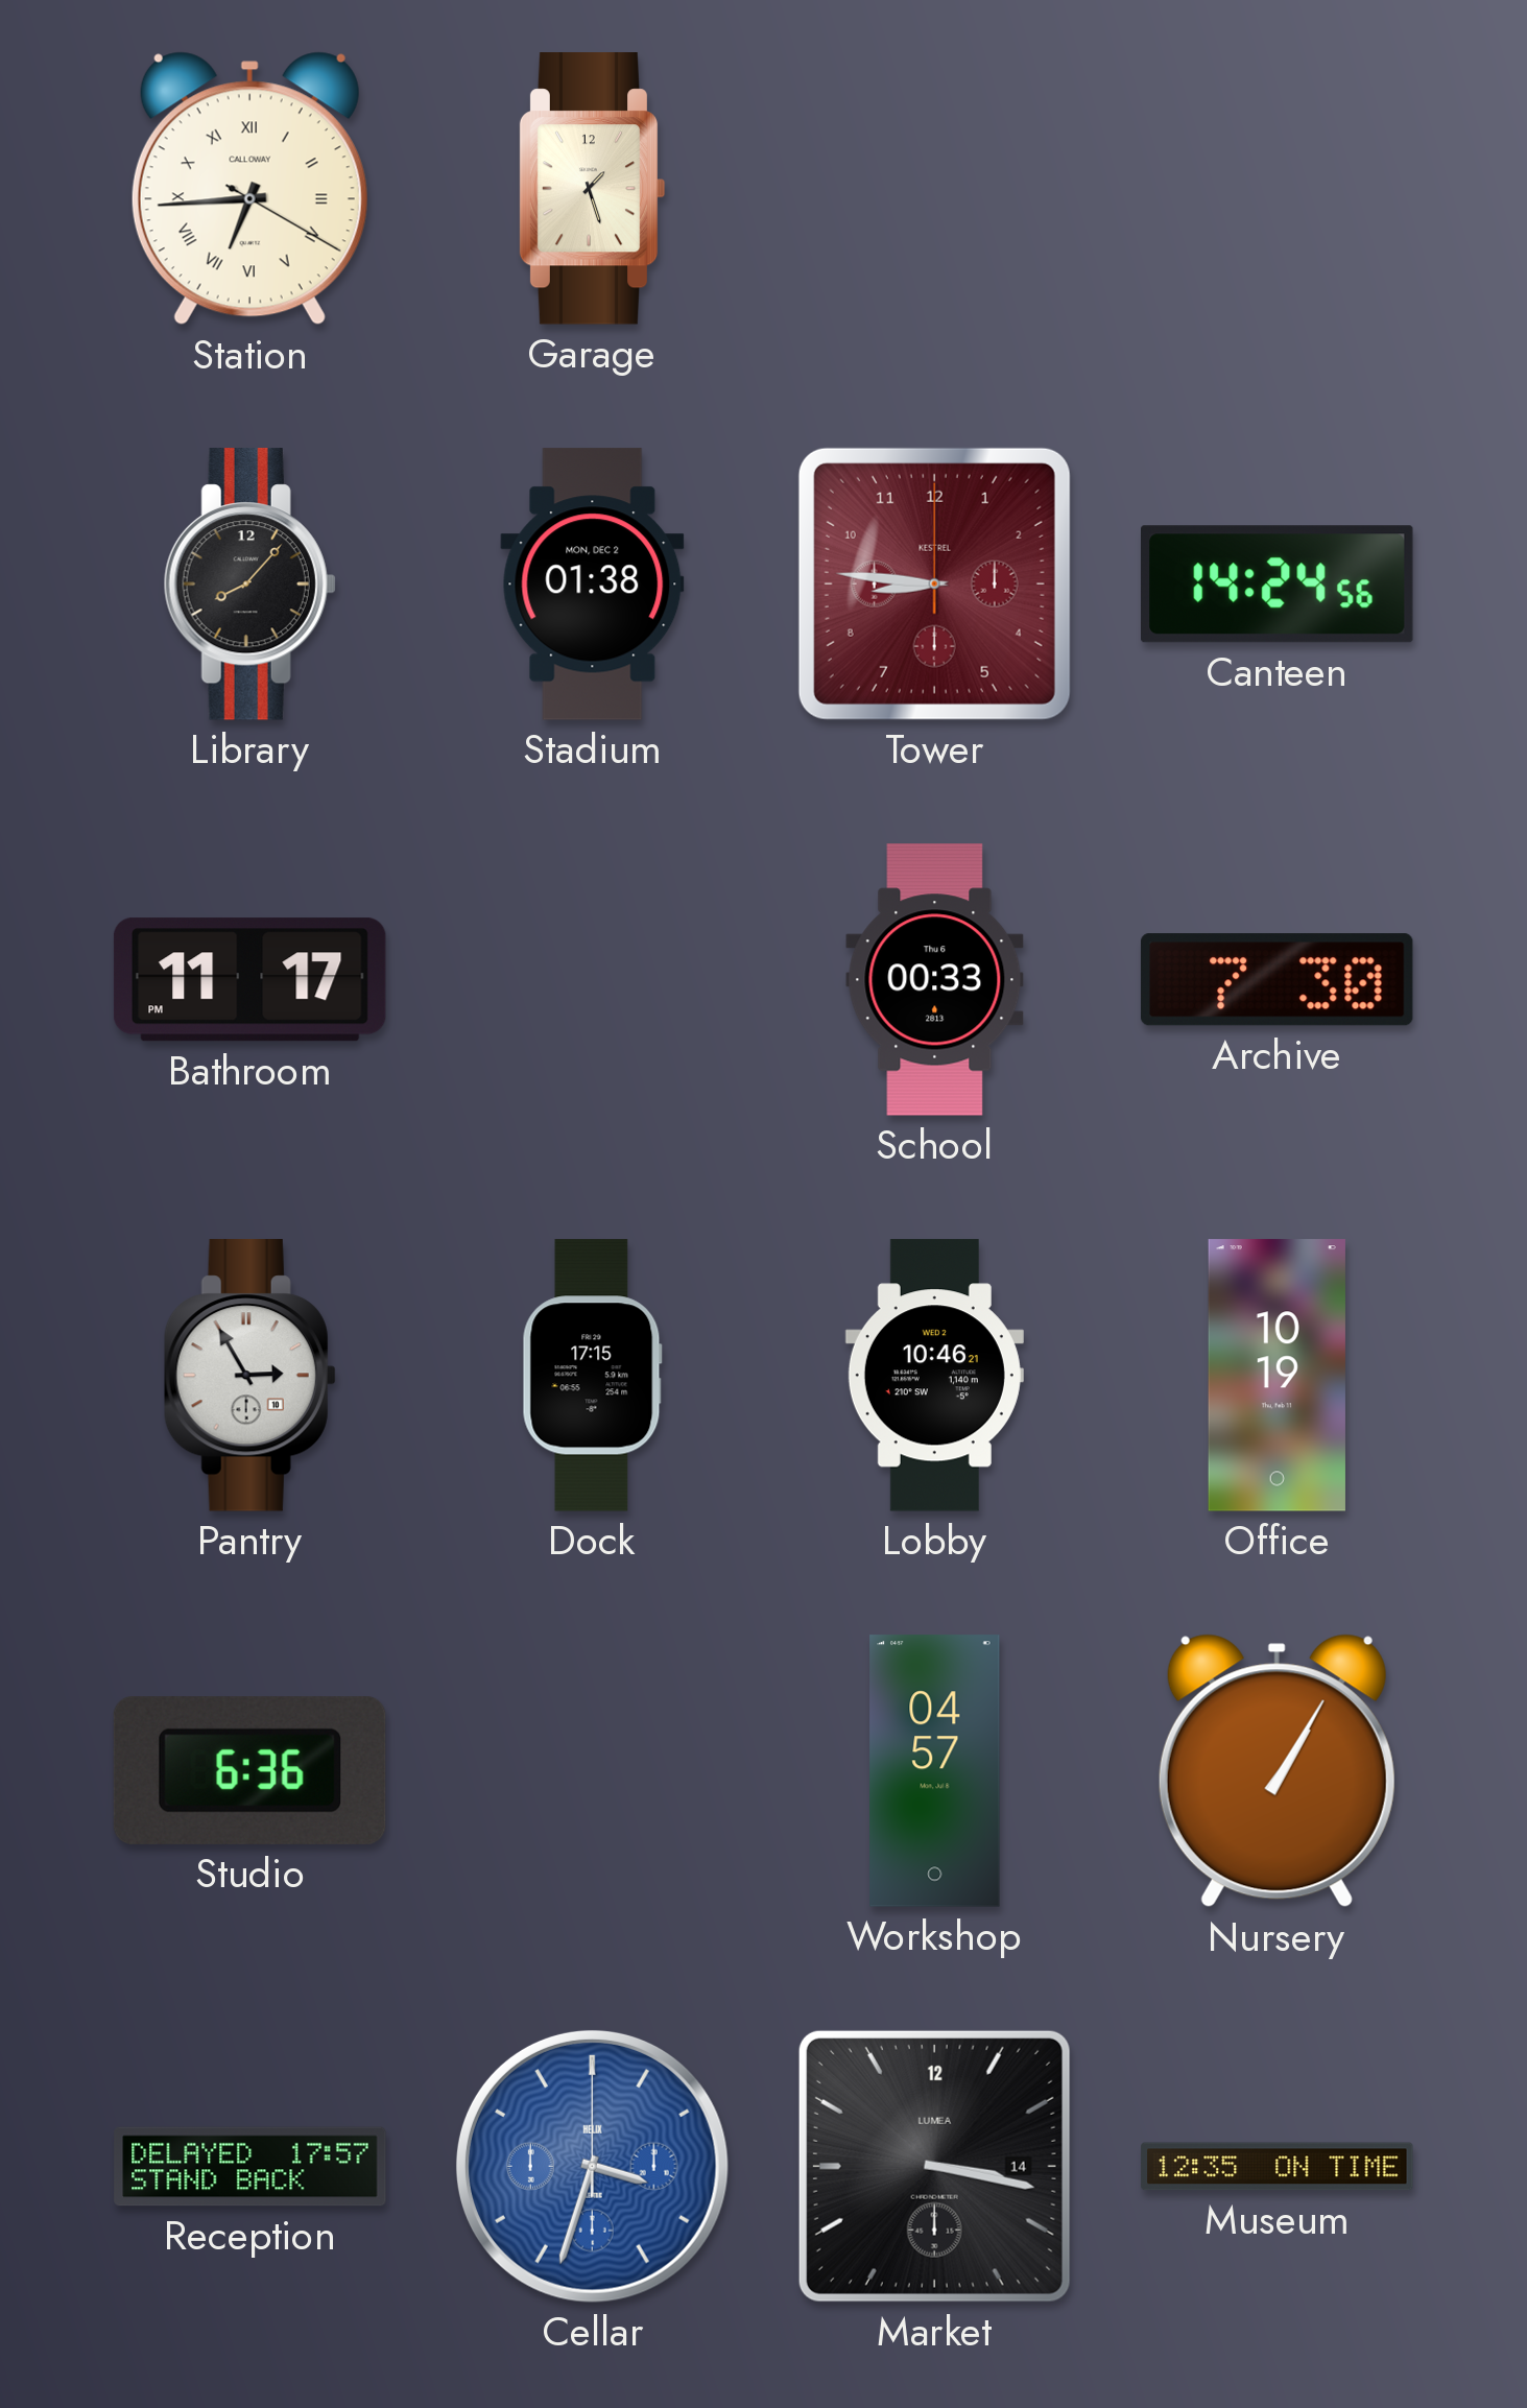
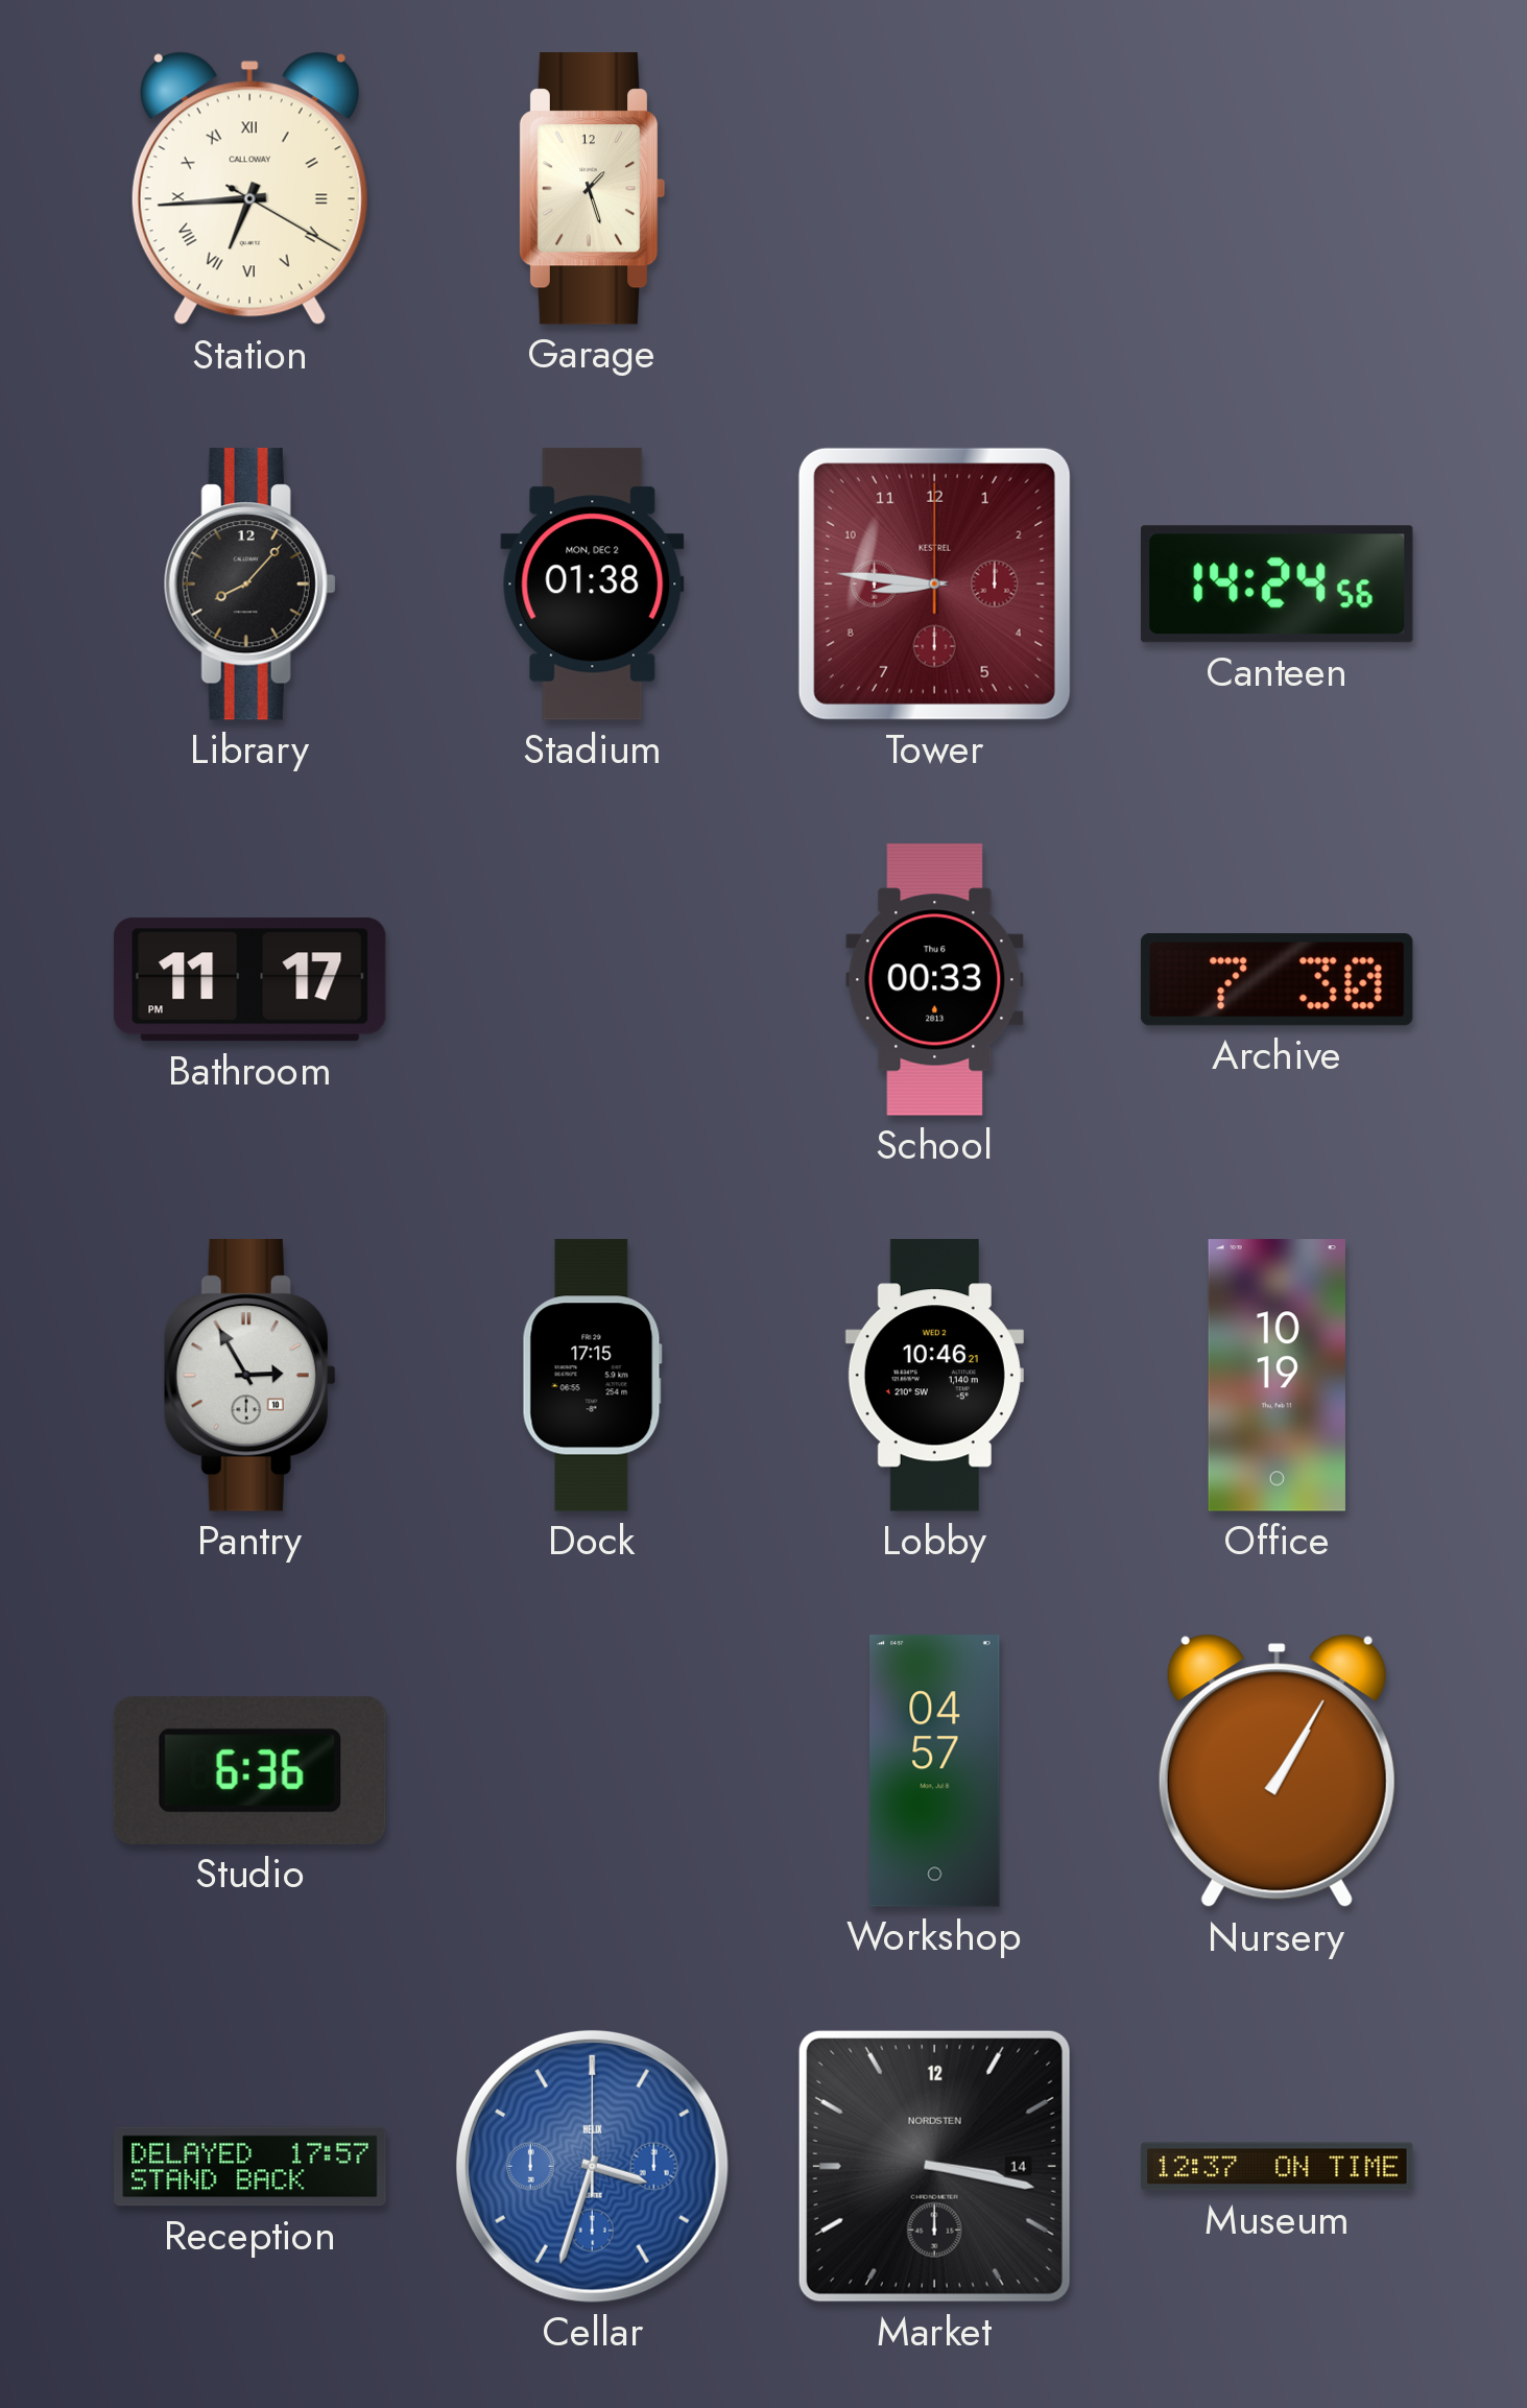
Market brand: LUMEA -> NORDSTEN
Museum: 12:35 -> 12:37
